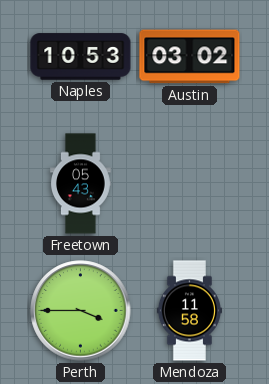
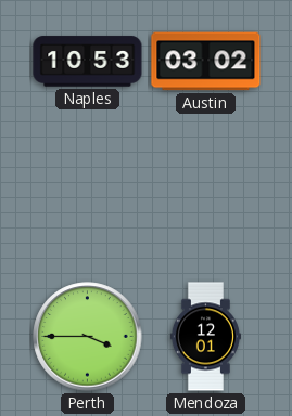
Freetown: 05:43 -> none
Mendoza: 11:58 -> 12:01
